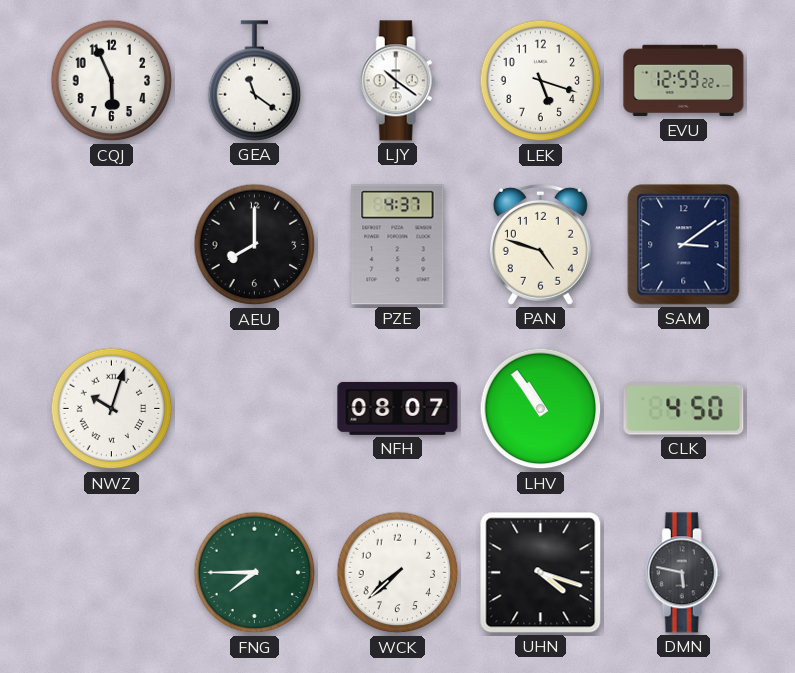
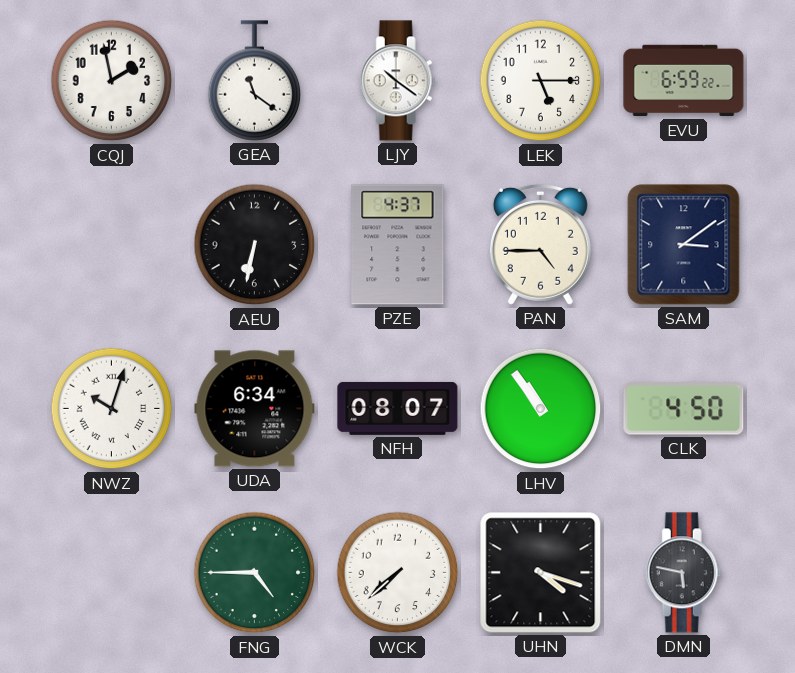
CQJ: 5:56 -> 1:58
LEK: 5:18 -> 5:15
EVU: 12:59 -> 6:59
AEU: 8:00 -> 6:32
PAN: 4:48 -> 4:45
UDA: none -> 6:34
FNG: 7:45 -> 4:45
